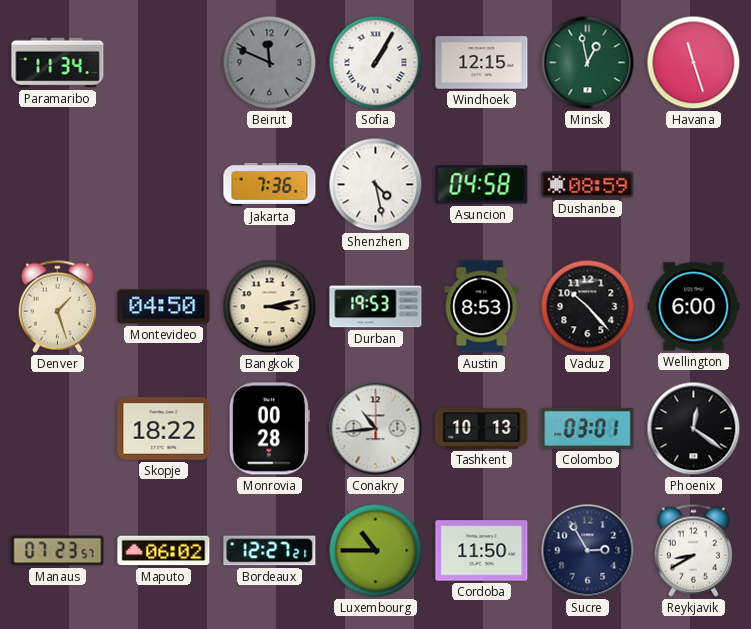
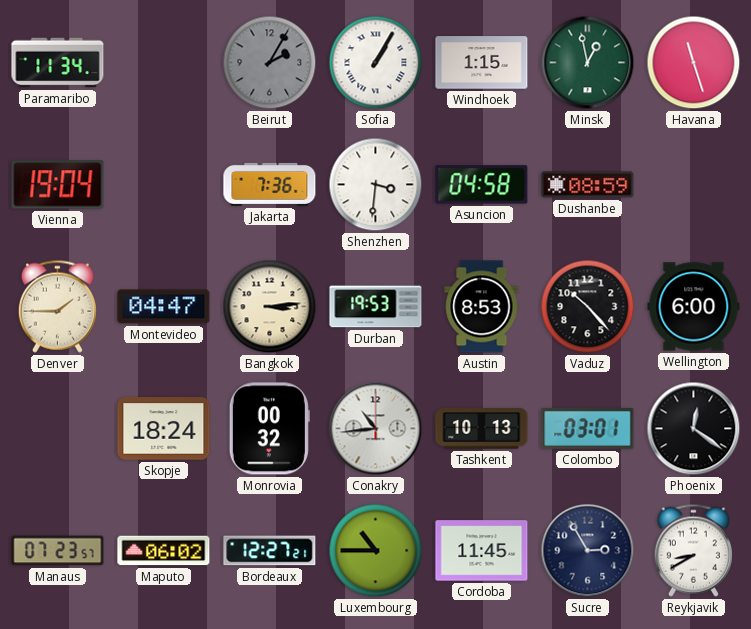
Beirut: 11:49 -> 2:05
Windhoek: 12:15 -> 1:15
Vienna: none -> 19:04
Shenzhen: 4:28 -> 3:31
Denver: 1:27 -> 1:45
Montevideo: 04:50 -> 04:47
Bangkok: 3:13 -> 3:14
Skopje: 18:22 -> 18:24
Monrovia: 00:28 -> 00:32
Cordoba: 11:50 -> 11:45
